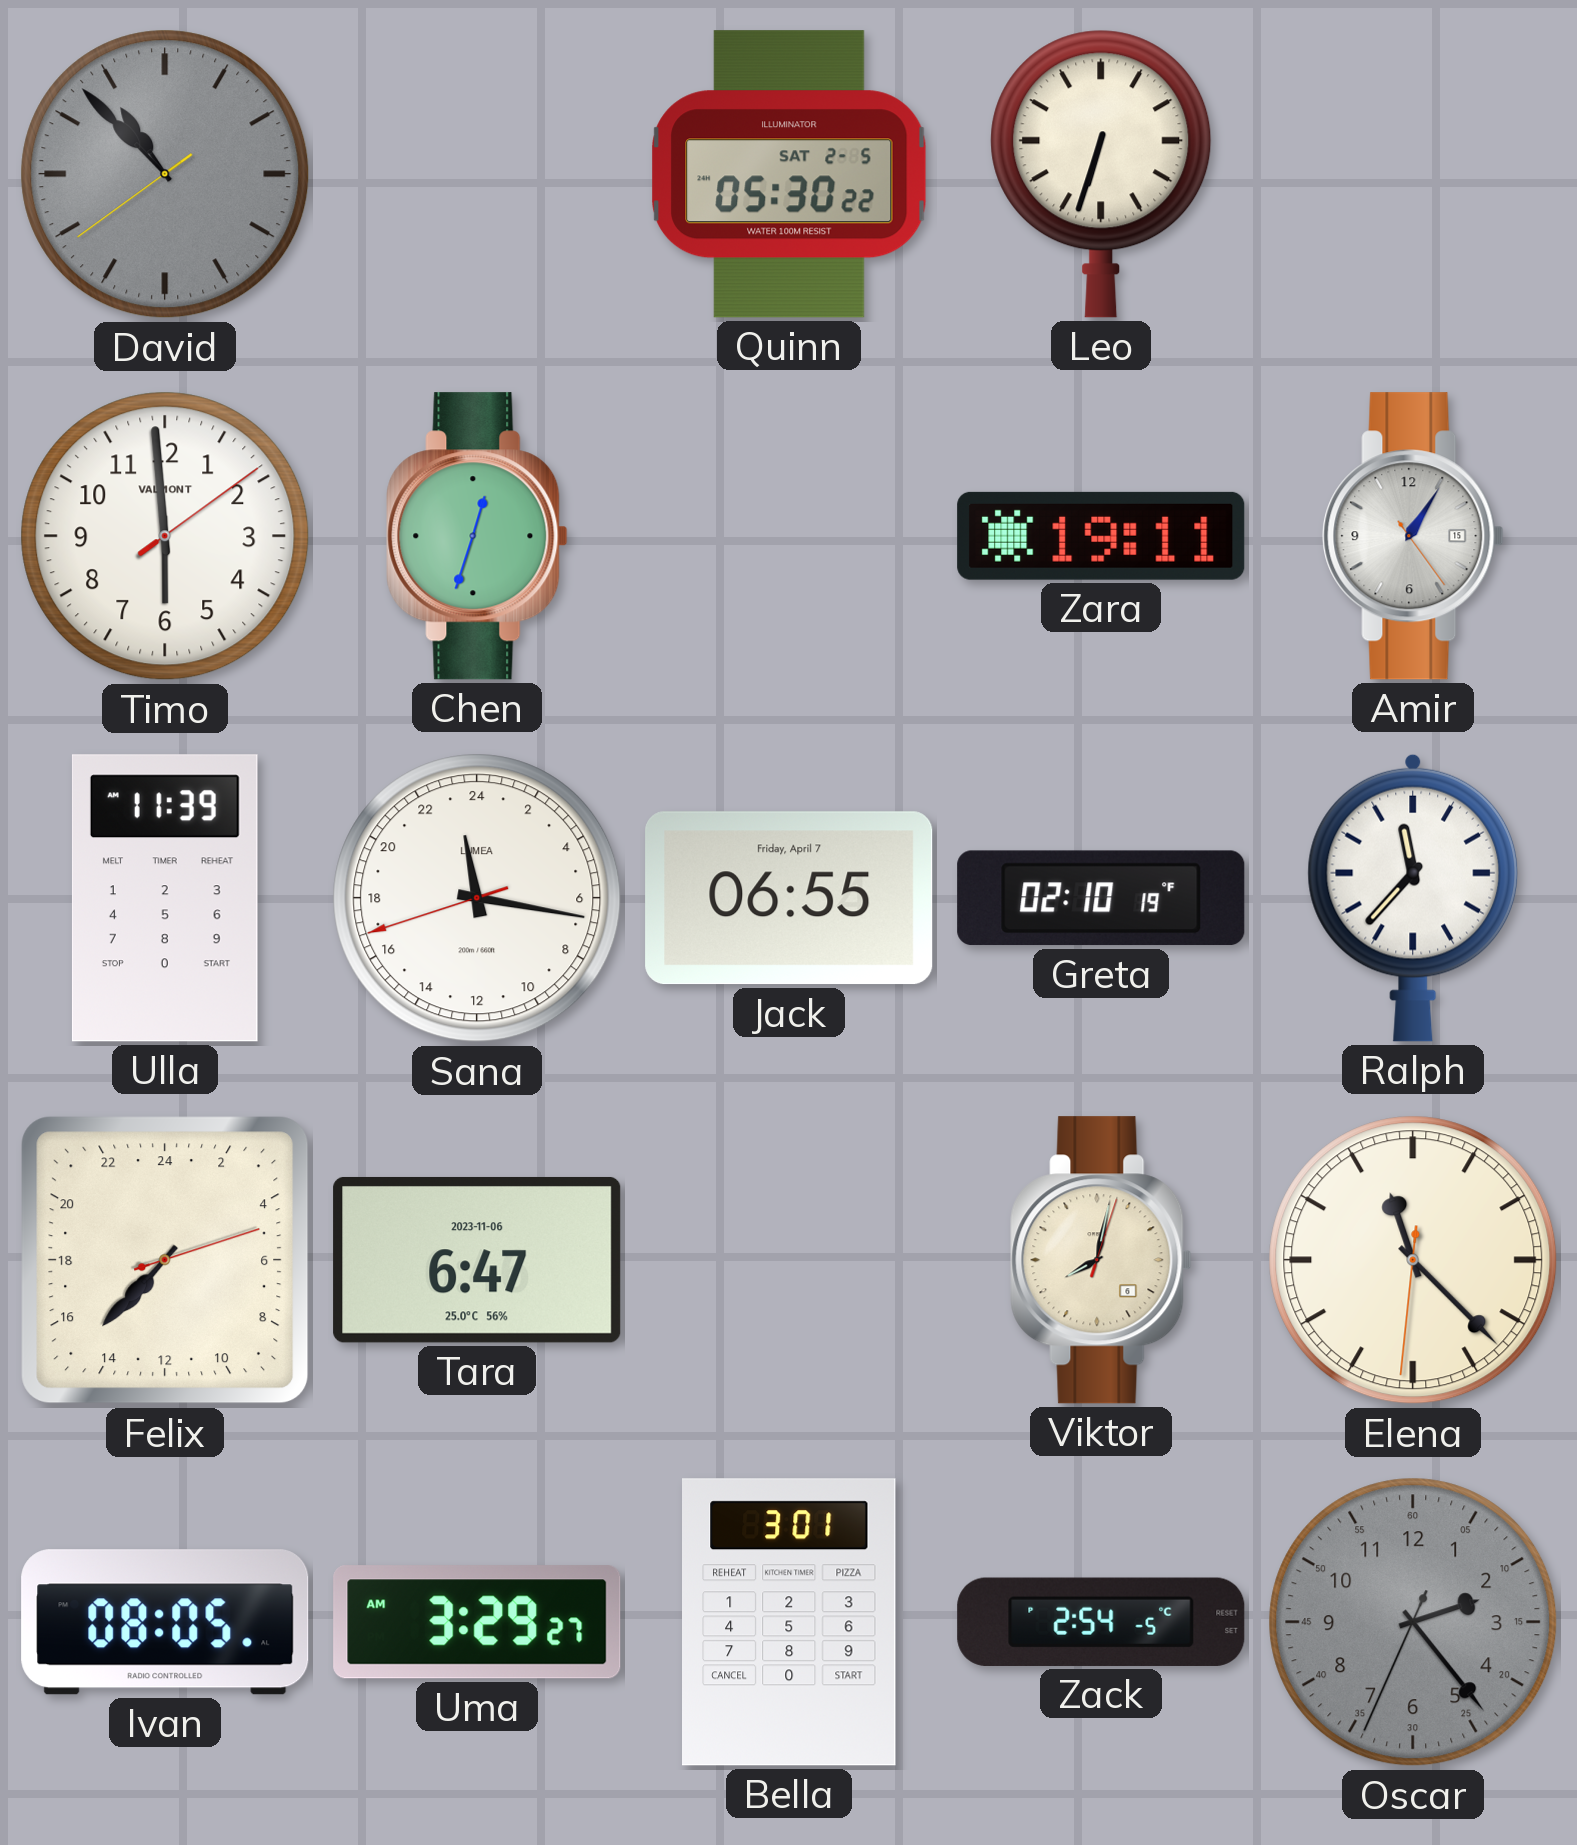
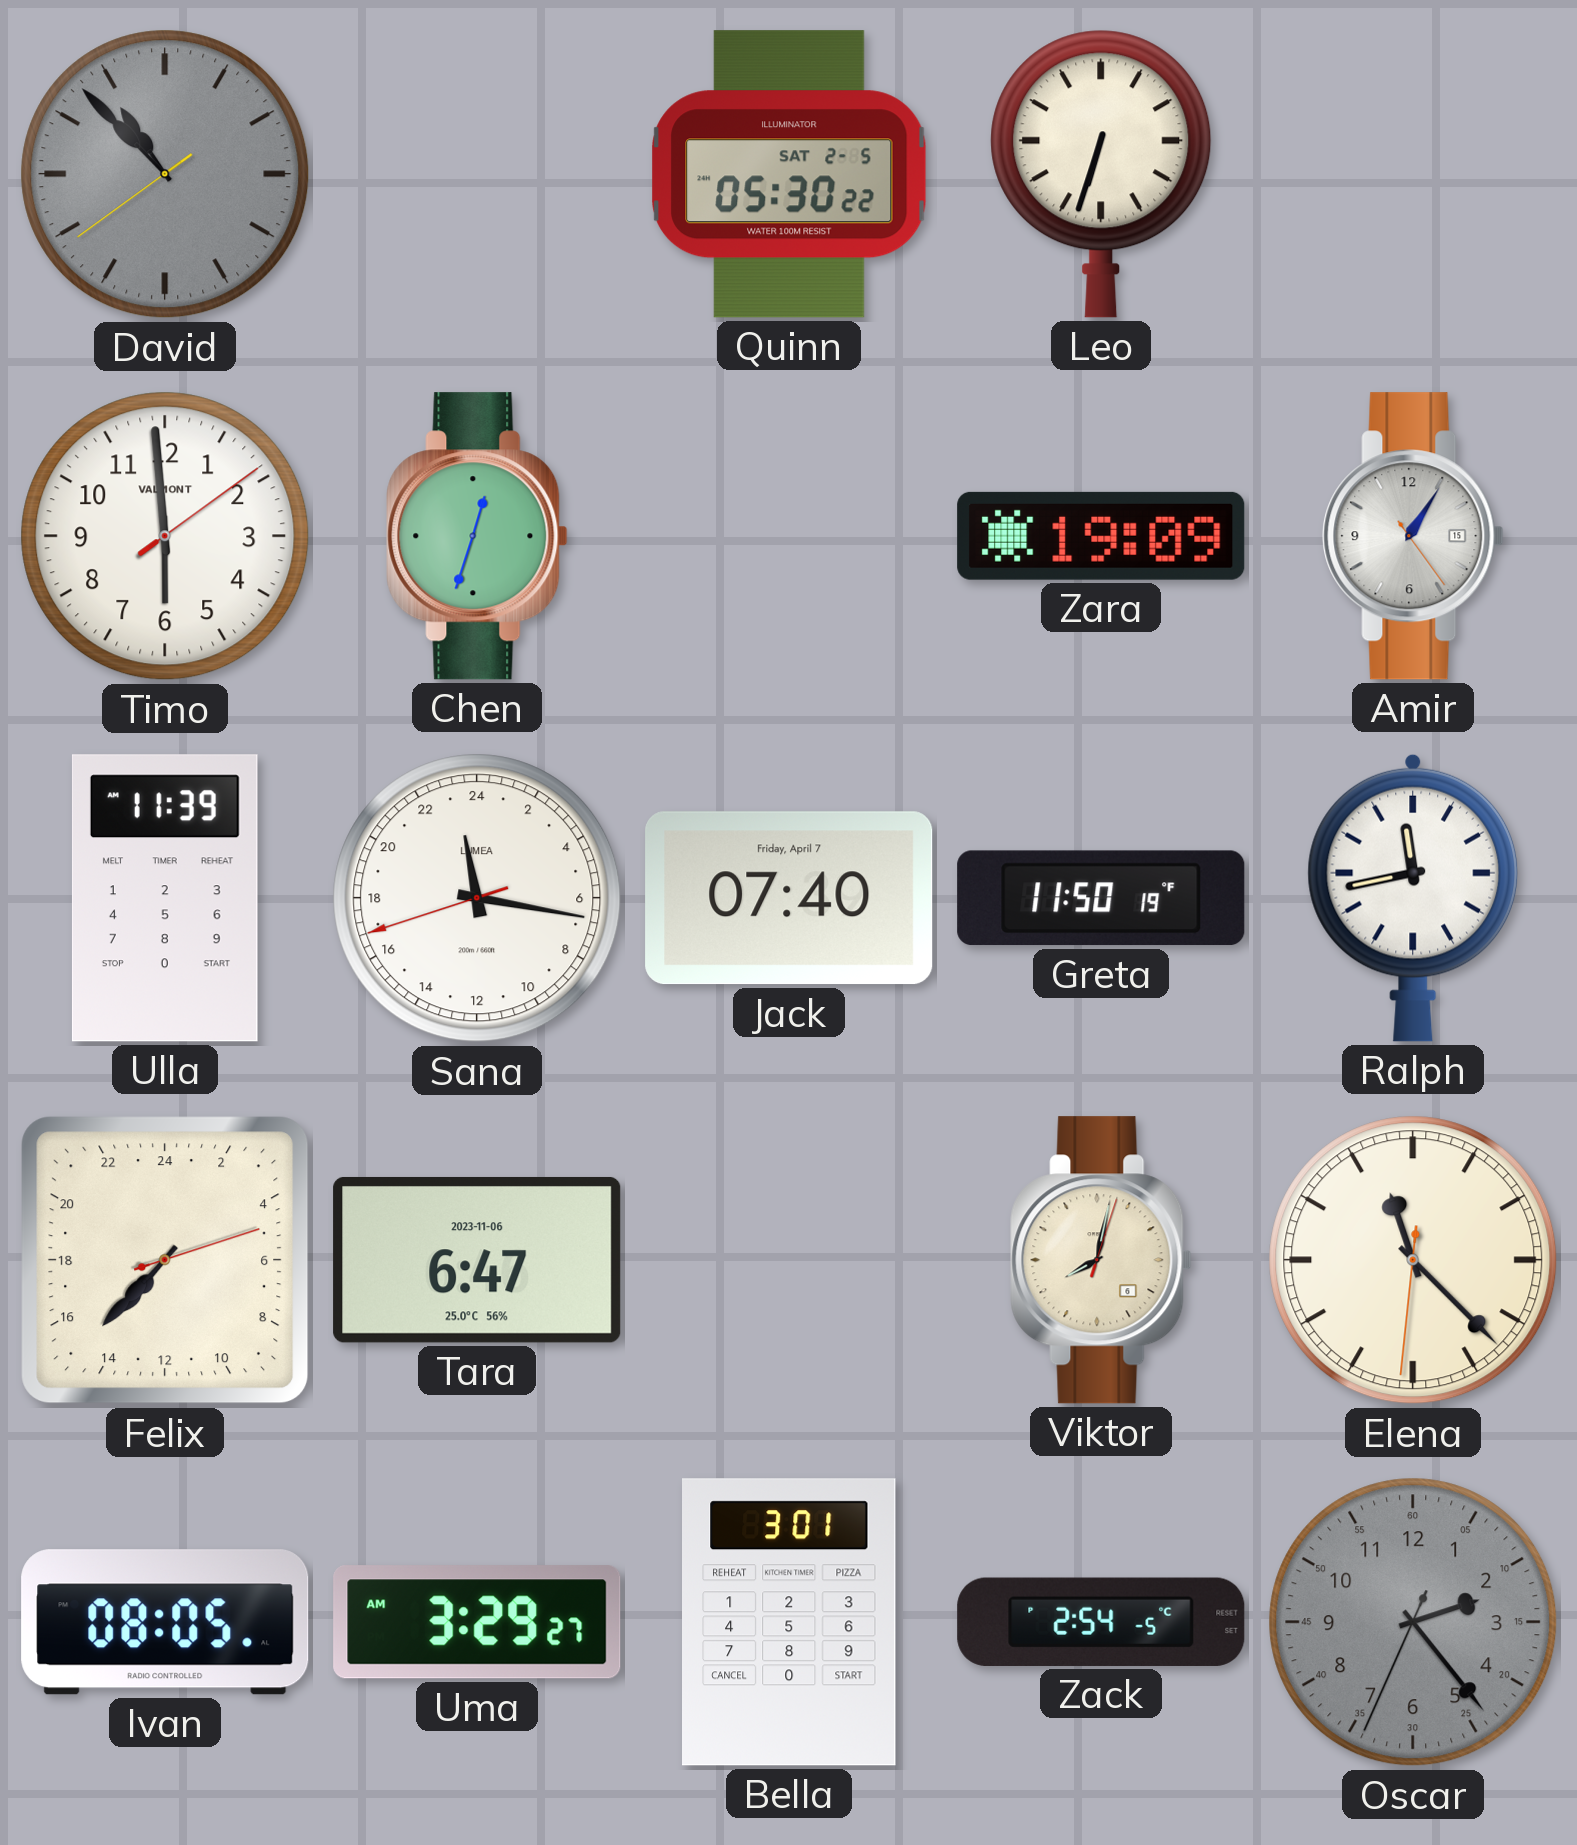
Zara: 19:11 -> 19:09
Jack: 06:55 -> 07:40
Greta: 02:10 -> 11:50
Ralph: 11:37 -> 11:43
